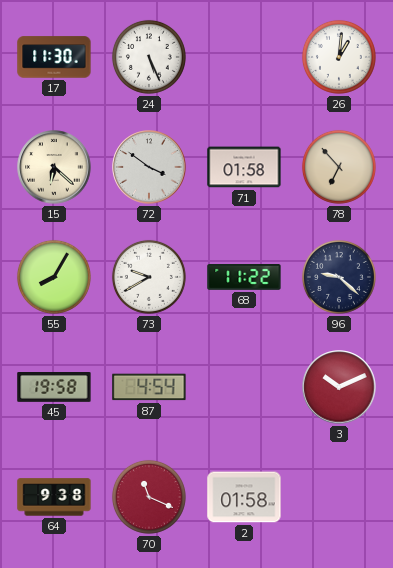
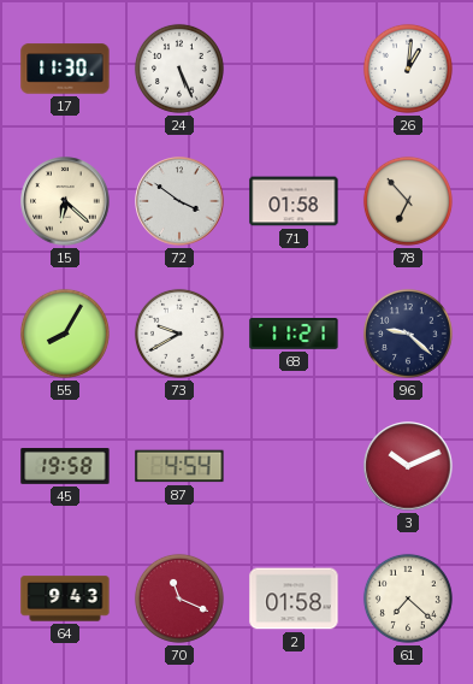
68: 11:22 -> 11:21
64: 9:38 -> 9:43
61: none -> 7:22
